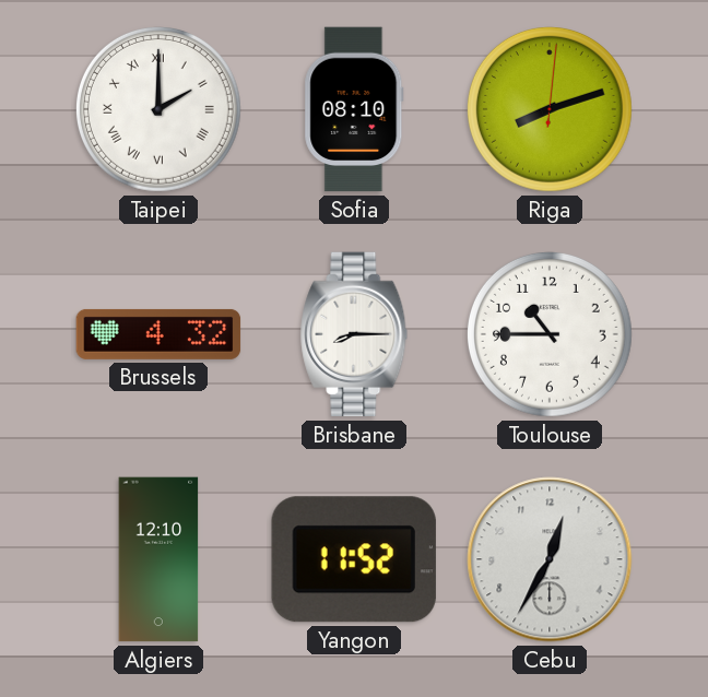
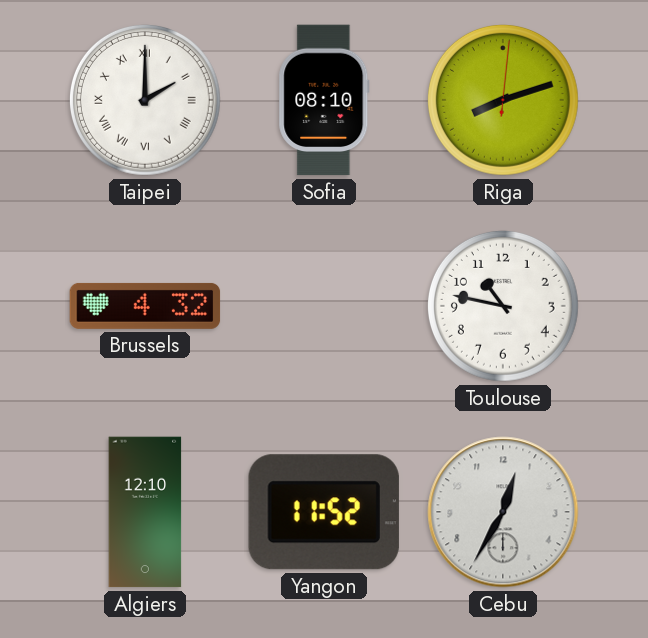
Brisbane: 8:15 -> none
Toulouse: 10:45 -> 10:47
